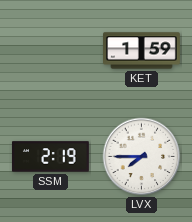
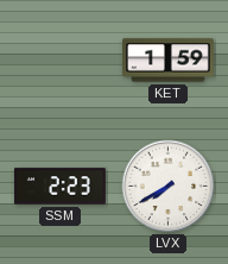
SSM: 2:19 -> 2:23
LVX: 7:45 -> 7:40
